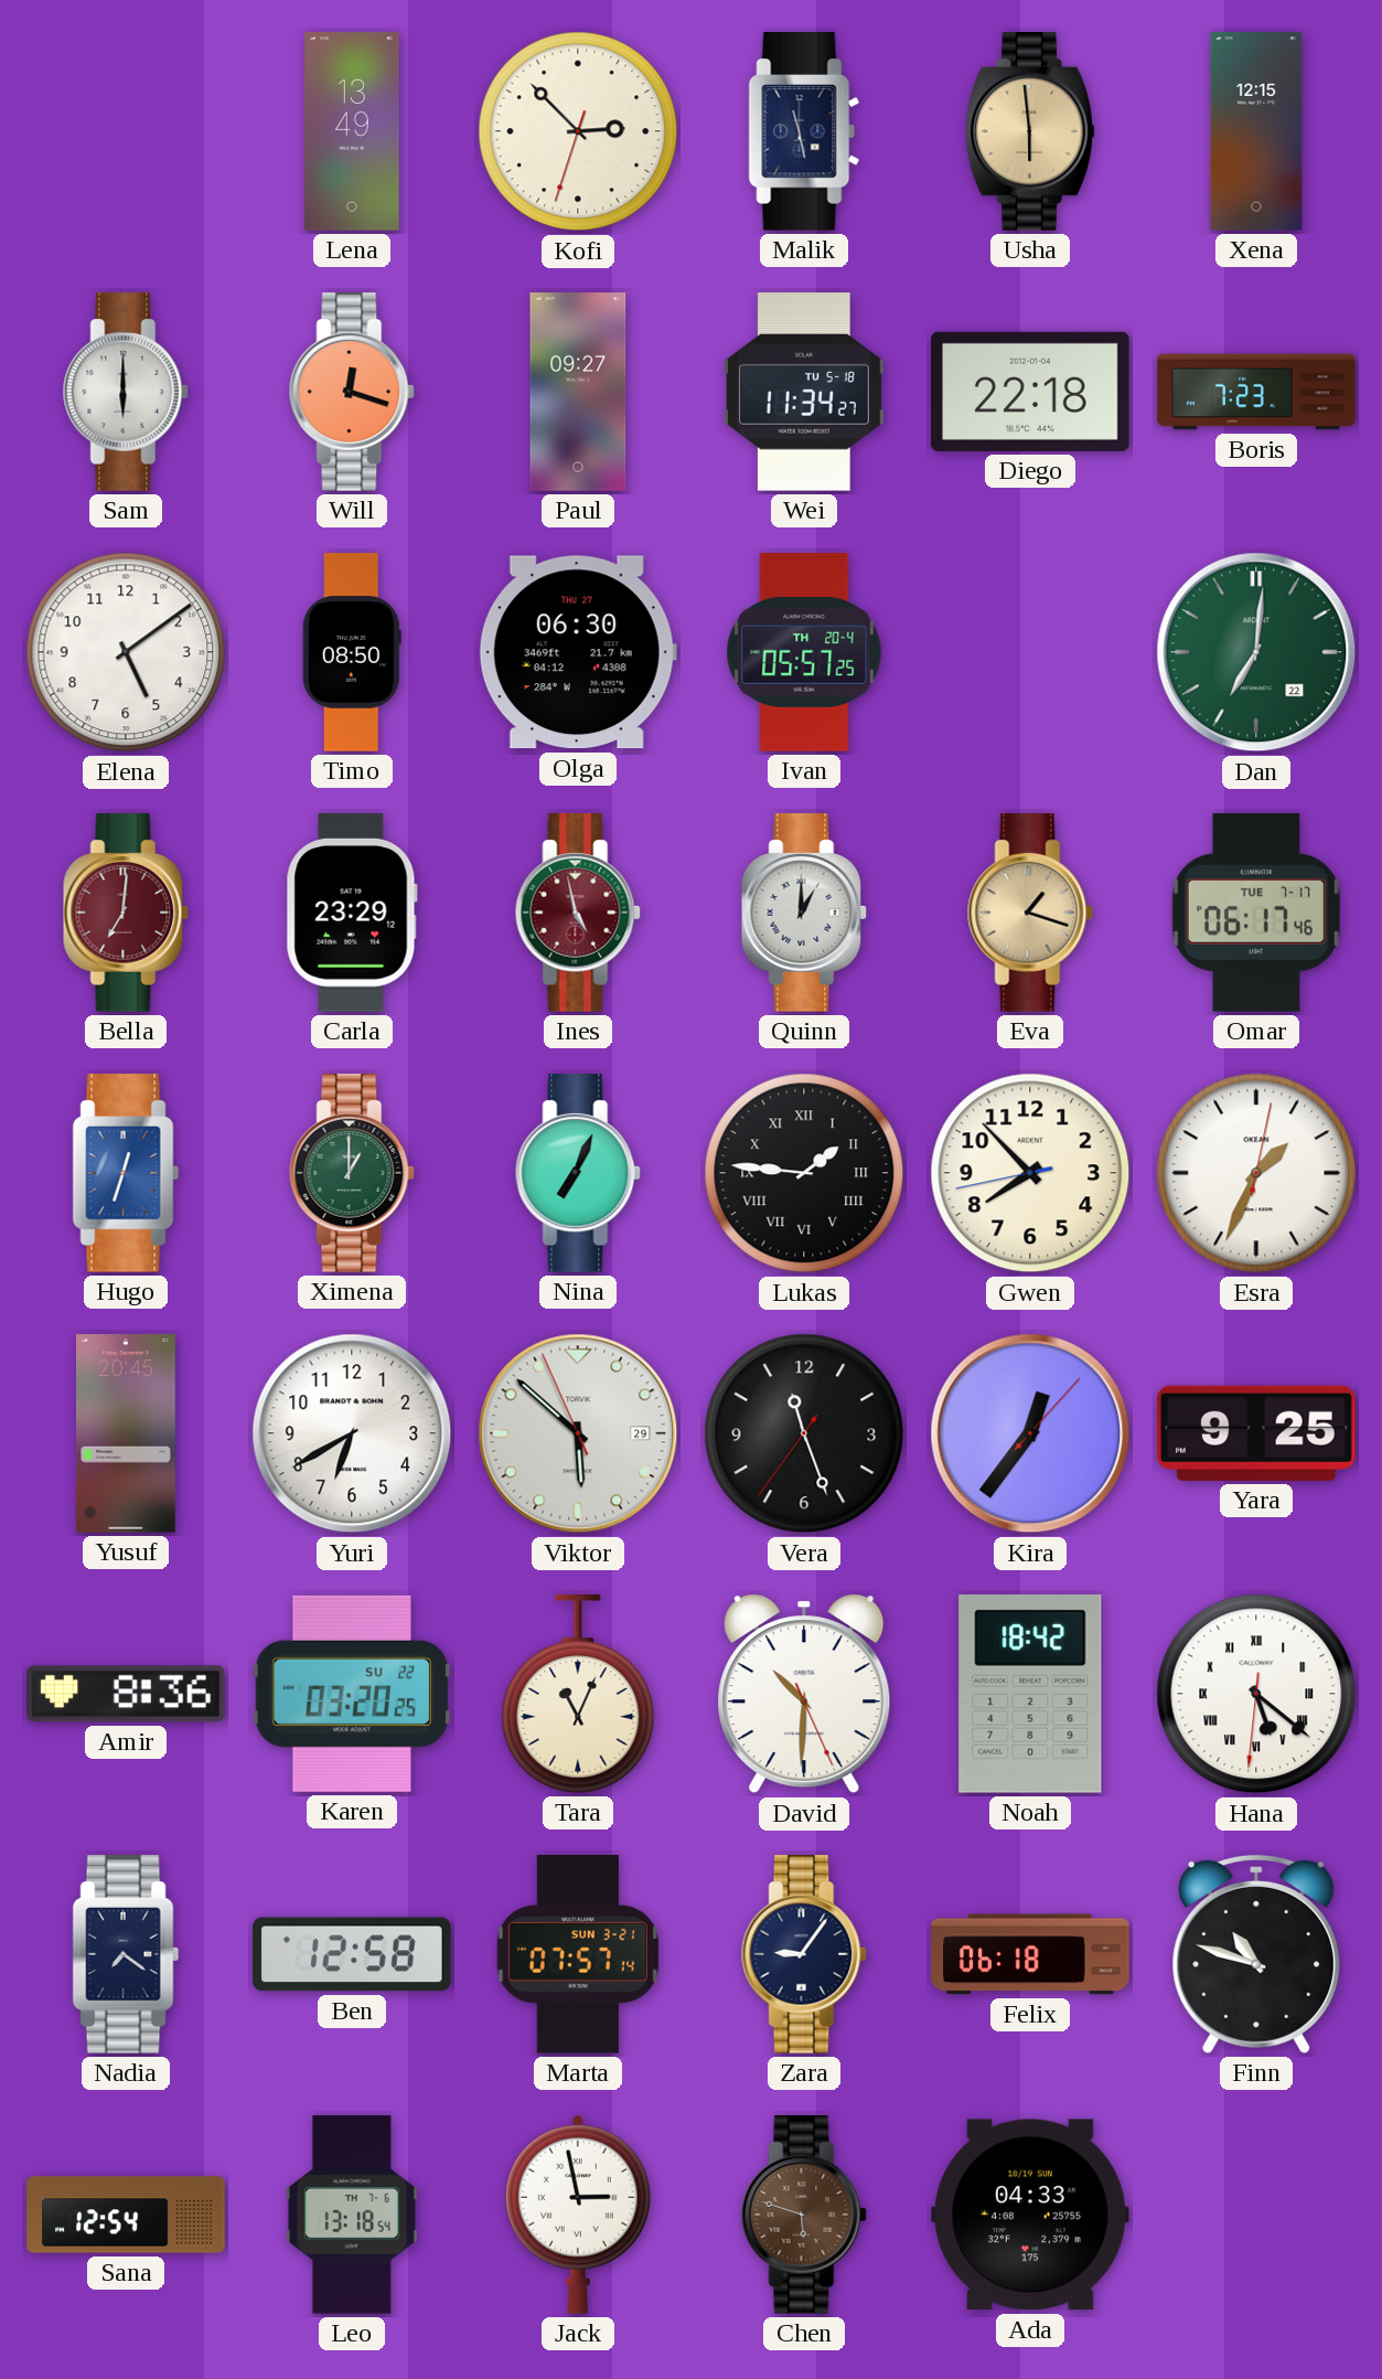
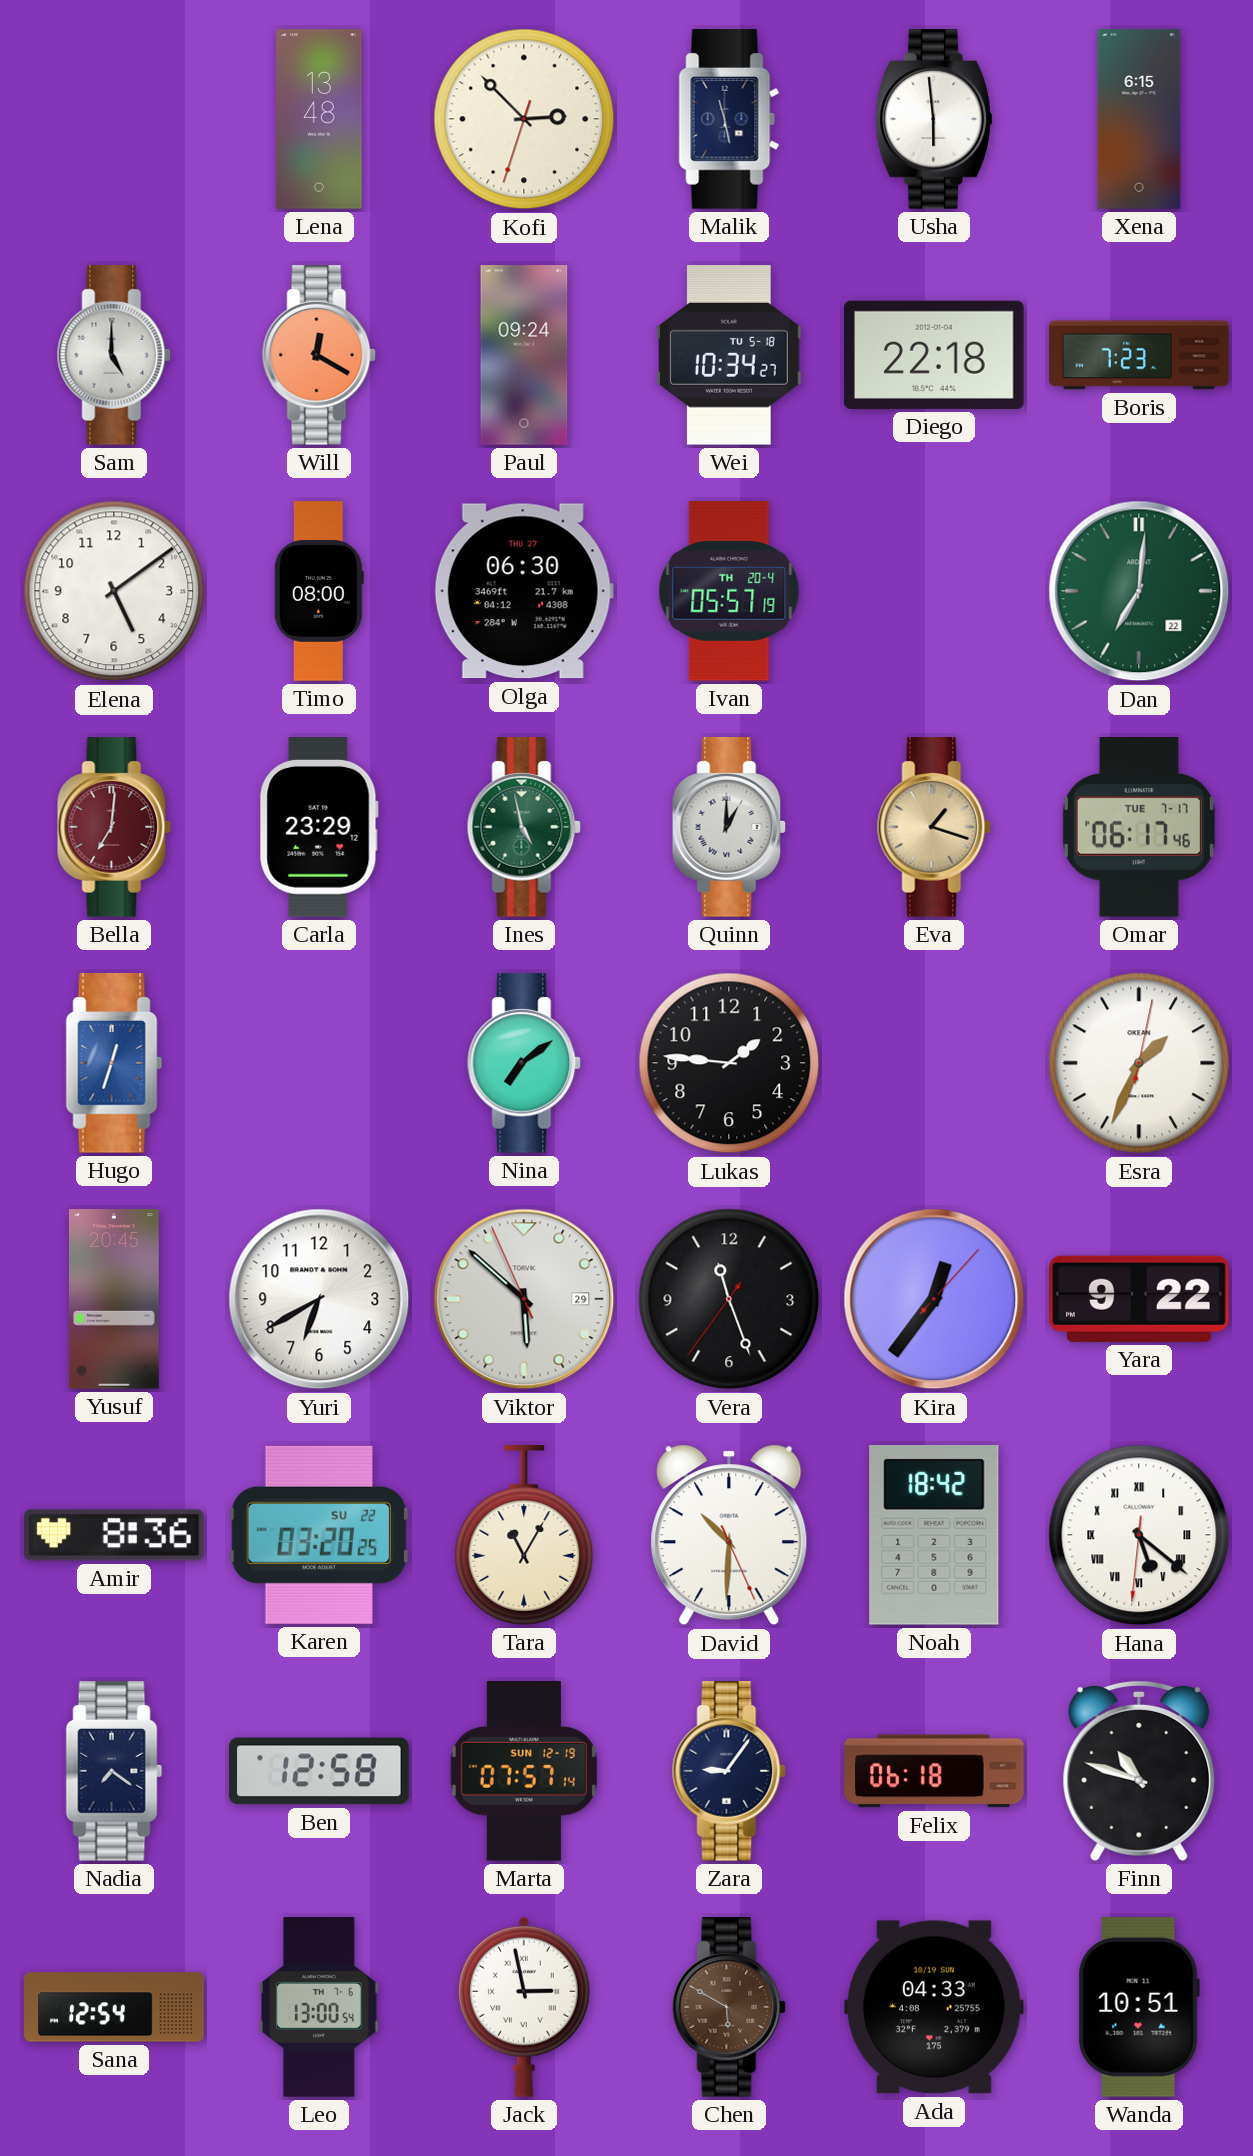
Lena: 13:49 -> 13:48
Usha dial: champagne -> white
Xena: 12:15 -> 6:15
Sam: 6:00 -> 5:00
Will: 12:18 -> 12:20
Paul: 09:27 -> 09:24
Wei: 11:34 -> 10:34
Timo: 08:50 -> 08:00
Ivan: 05:57:25 -> 05:57:19
Ines dial: burgundy -> green
Ximena: 1:00 -> none
Nina: 7:04 -> 7:09
Lukas numerals: Roman -> Arabic
Gwen: 7:52 -> none
Yara: 9:25 -> 9:22
Tara: 11:04 -> 11:05
Marta date: SUN 3-21 -> SUN 12-19
Leo: 13:18 -> 13:00
Chen: 5:48 -> 5:50
Wanda: none -> 10:51
